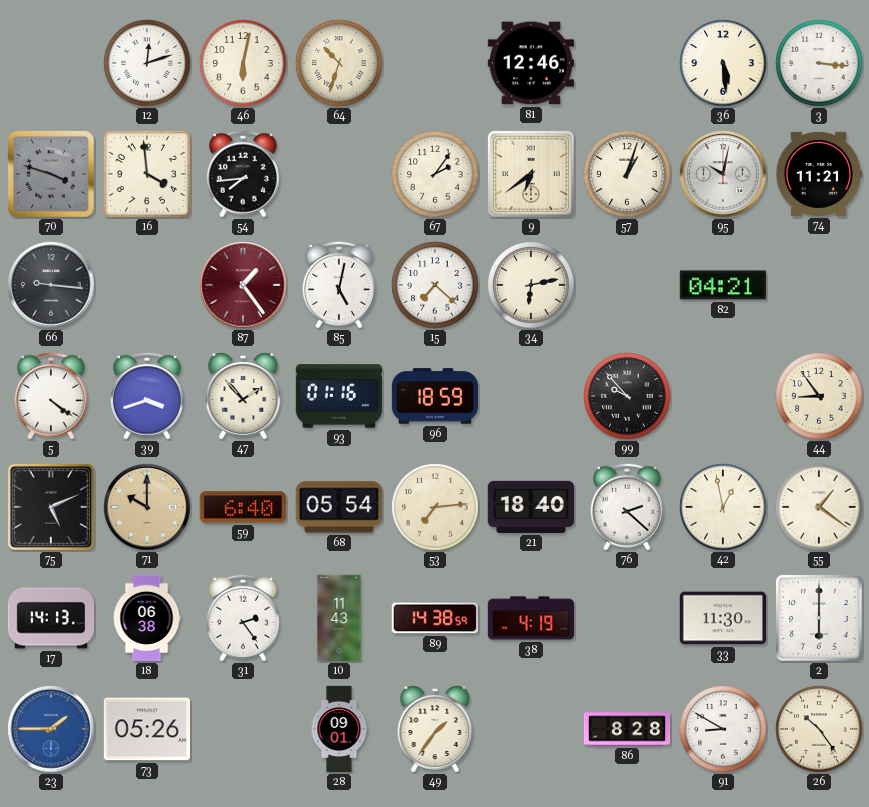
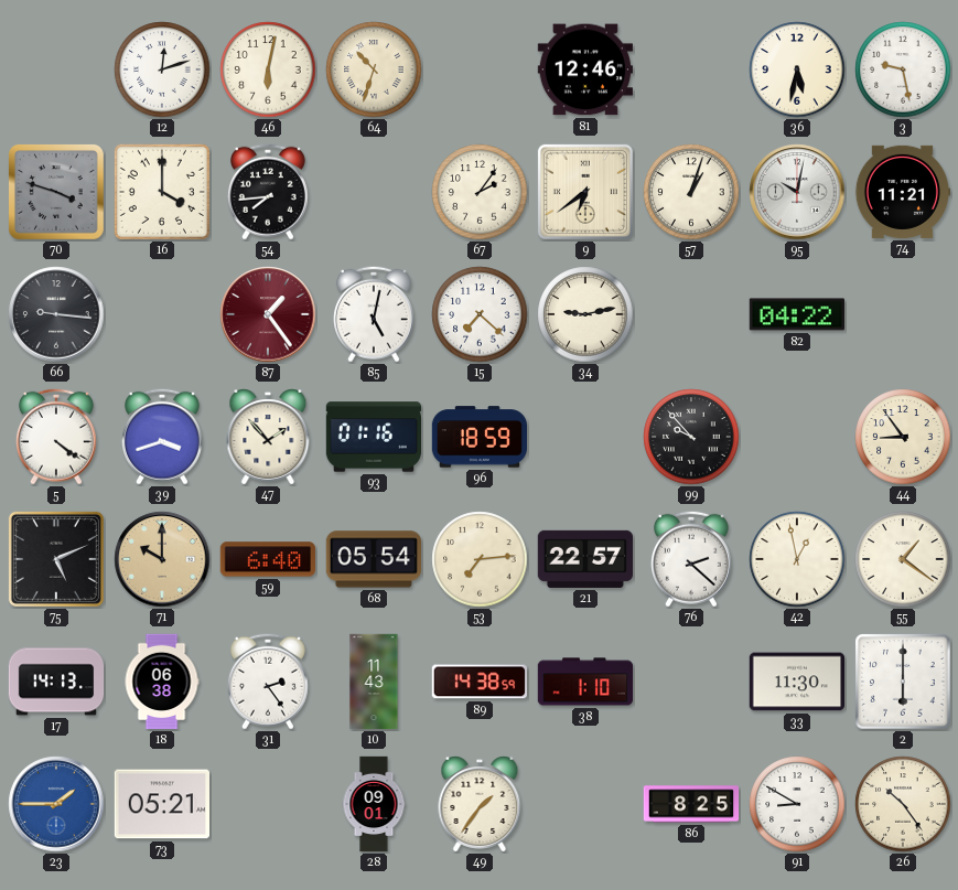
36: 5:29 -> 5:32
3: 3:16 -> 9:28
16: 3:59 -> 4:00
34: 6:13 -> 9:13
82: 04:21 -> 04:22
21: 18:40 -> 22:57
38: 4:19 -> 1:10
73: 05:26 -> 05:21
86: 8:28 -> 8:25
